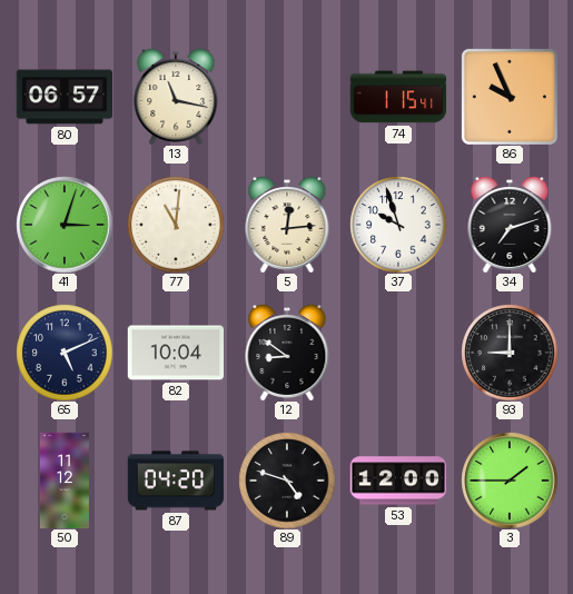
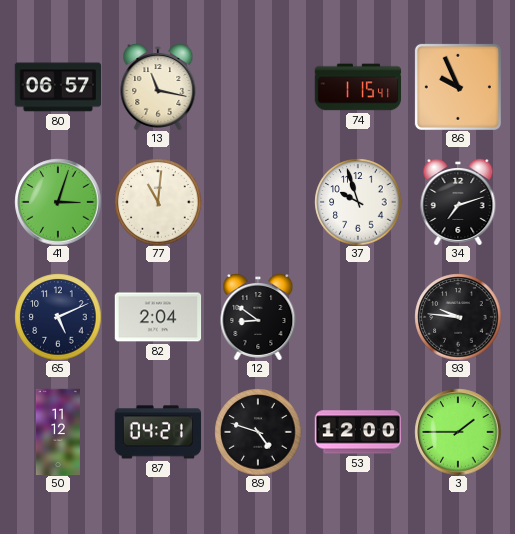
5: 12:14 -> none
82: 10:04 -> 2:04
93: 9:00 -> 9:46
87: 04:20 -> 04:21
